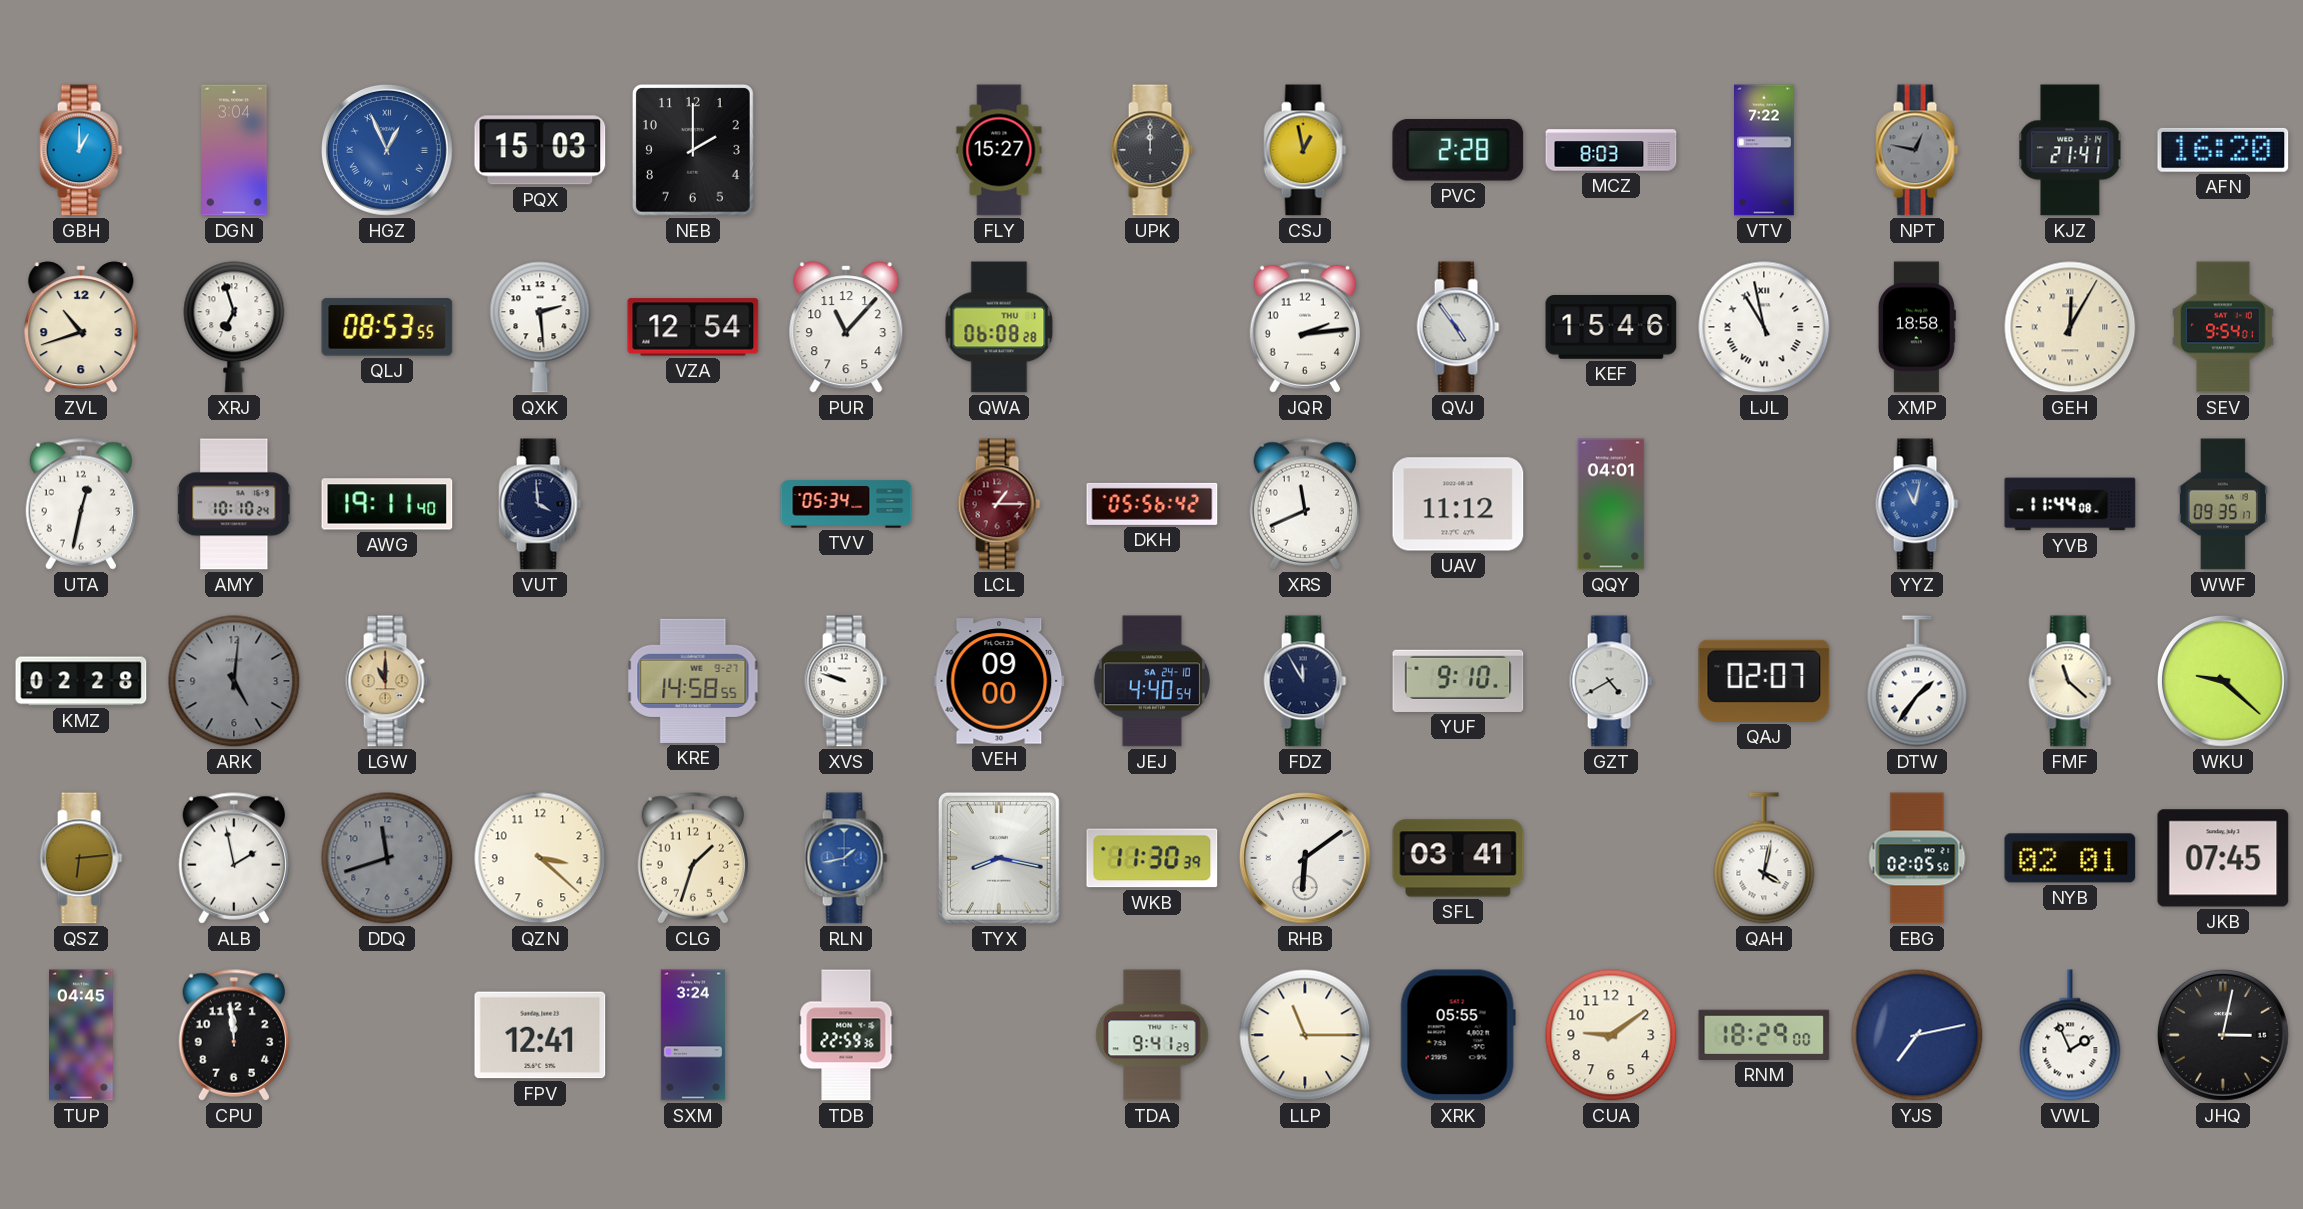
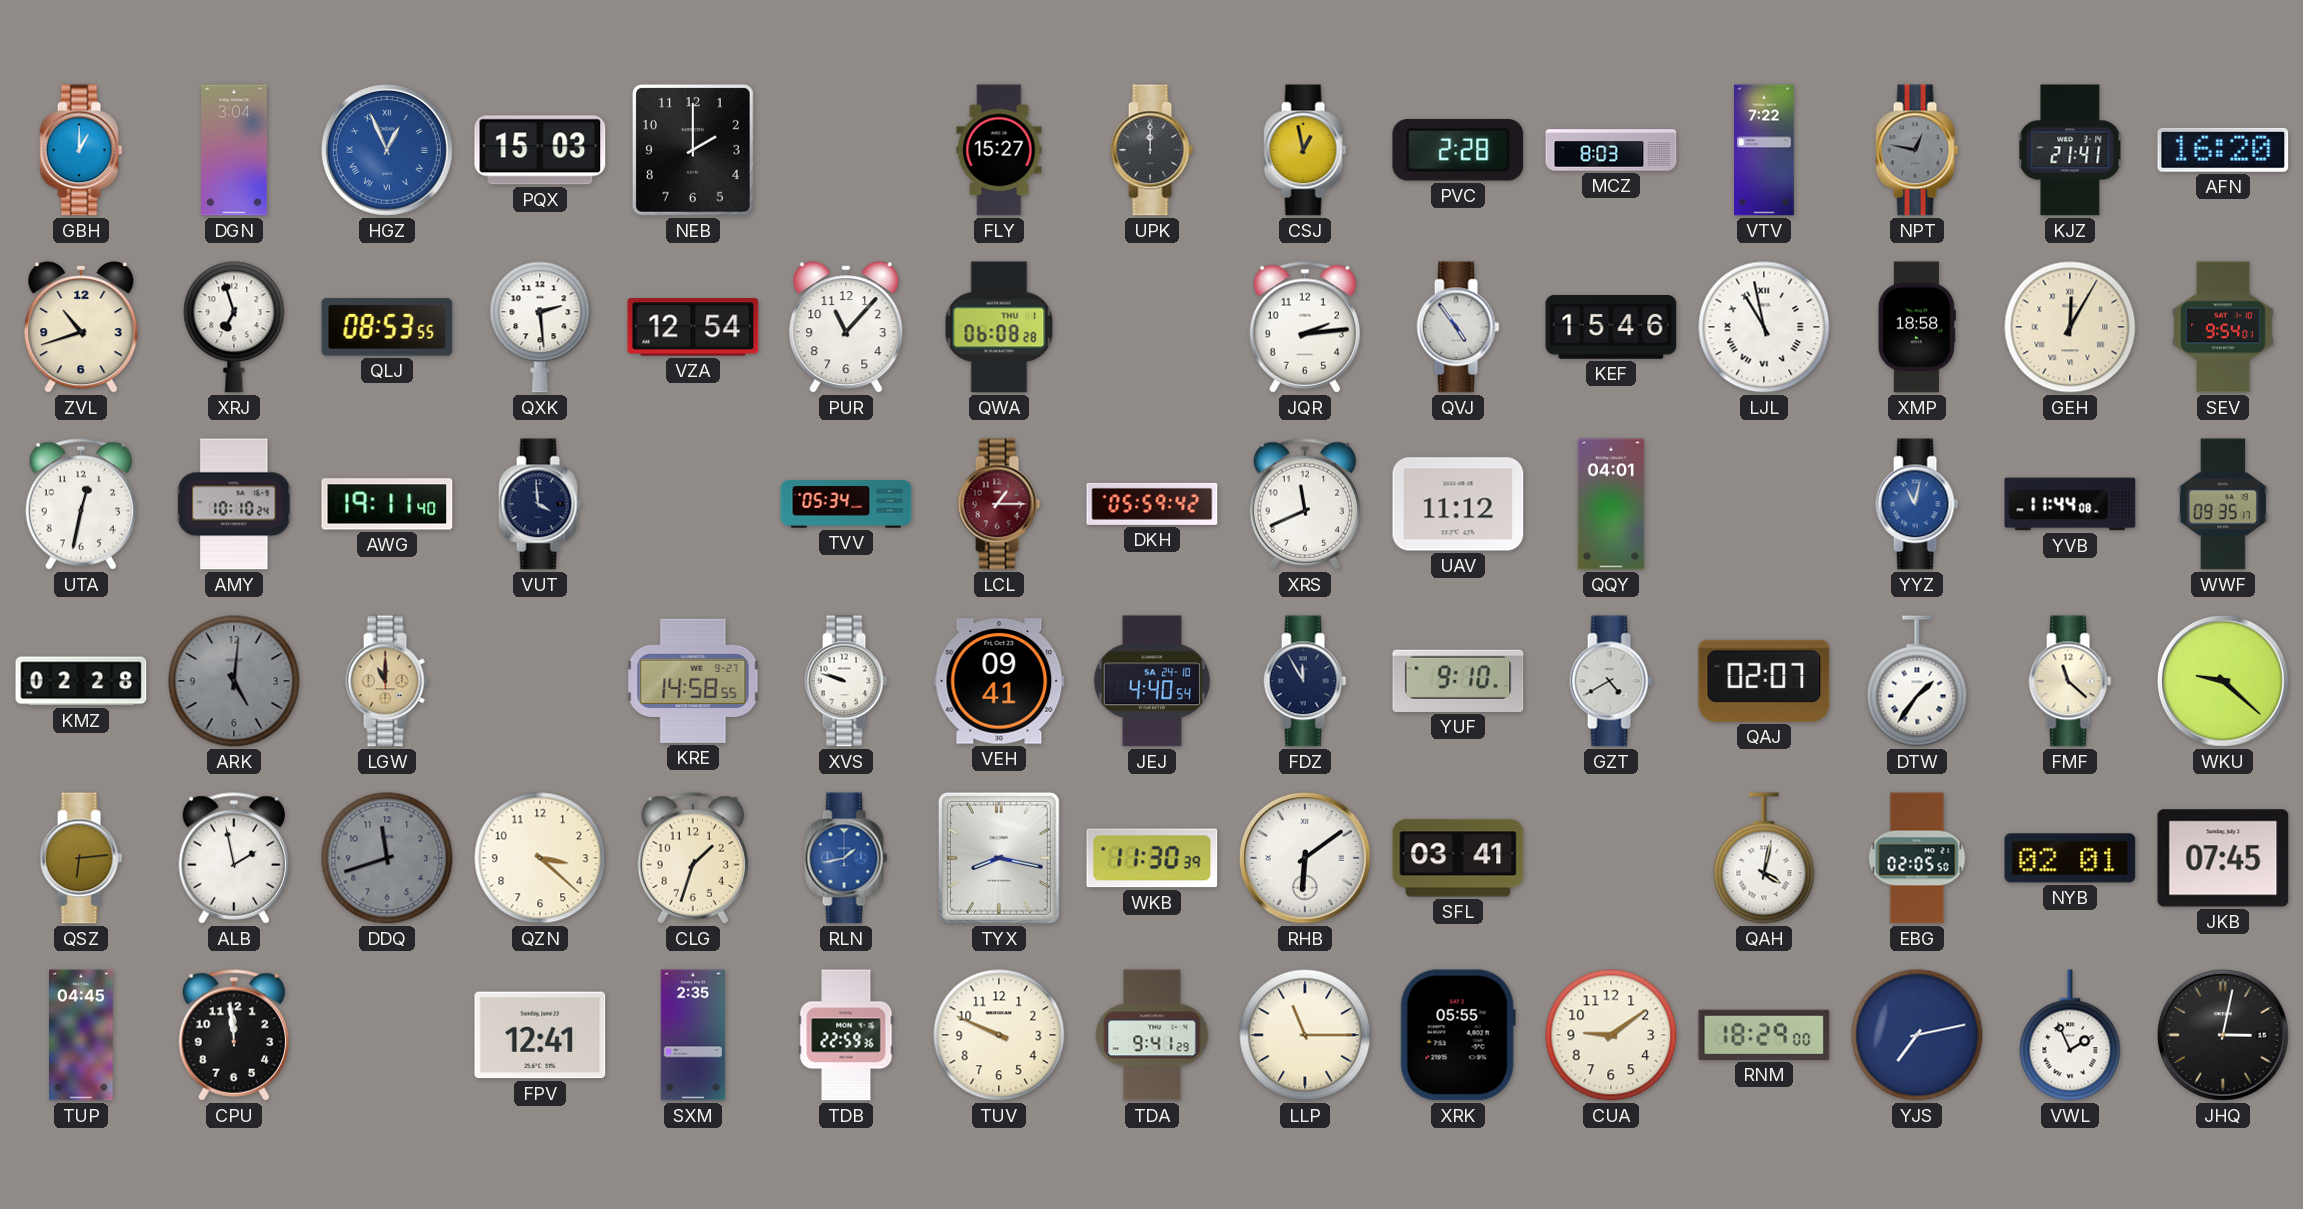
DKH: 05:56 -> 05:59
VEH: 09:00 -> 09:41
SXM: 3:24 -> 2:35
TUV: none -> 9:49
